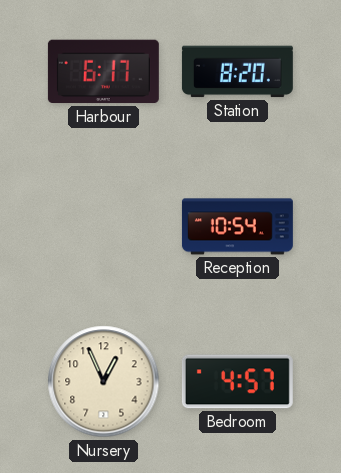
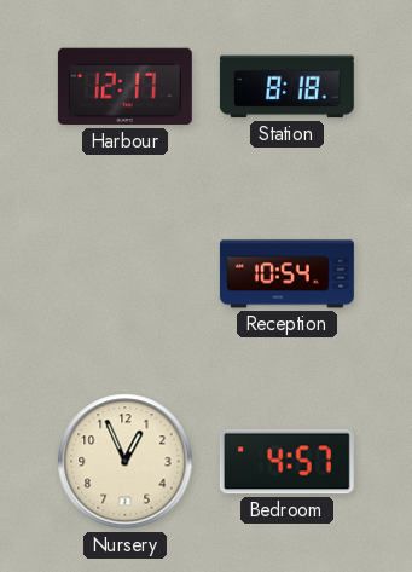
Harbour: 6:17 -> 12:17
Station: 8:20 -> 8:18
